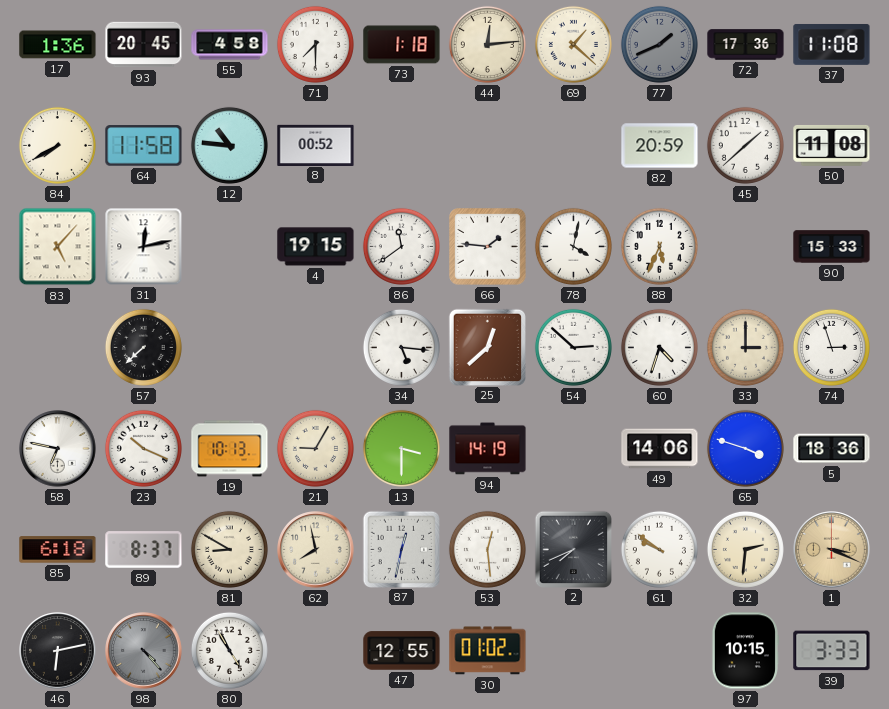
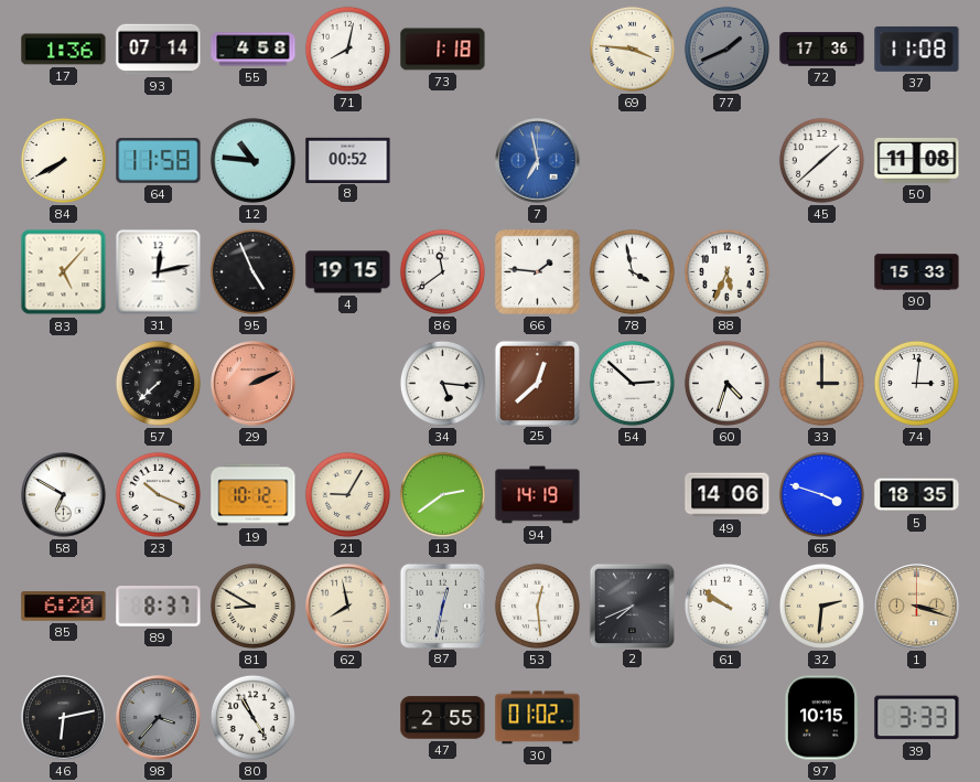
93: 20:45 -> 07:14
71: 7:30 -> 8:02
44: 12:14 -> none
69: 1:22 -> 3:46
7: none -> 6:58
82: 20:59 -> none
95: none -> 4:56
78: 4:02 -> 3:58
29: none -> 2:11
74: 2:57 -> 3:01
58: 6:47 -> 6:50
19: 10:13 -> 10:12
13: 3:30 -> 2:39
5: 18:36 -> 18:35
85: 6:18 -> 6:20
1: 3:19 -> 3:18
98: 4:23 -> 3:37
47: 12:55 -> 2:55
